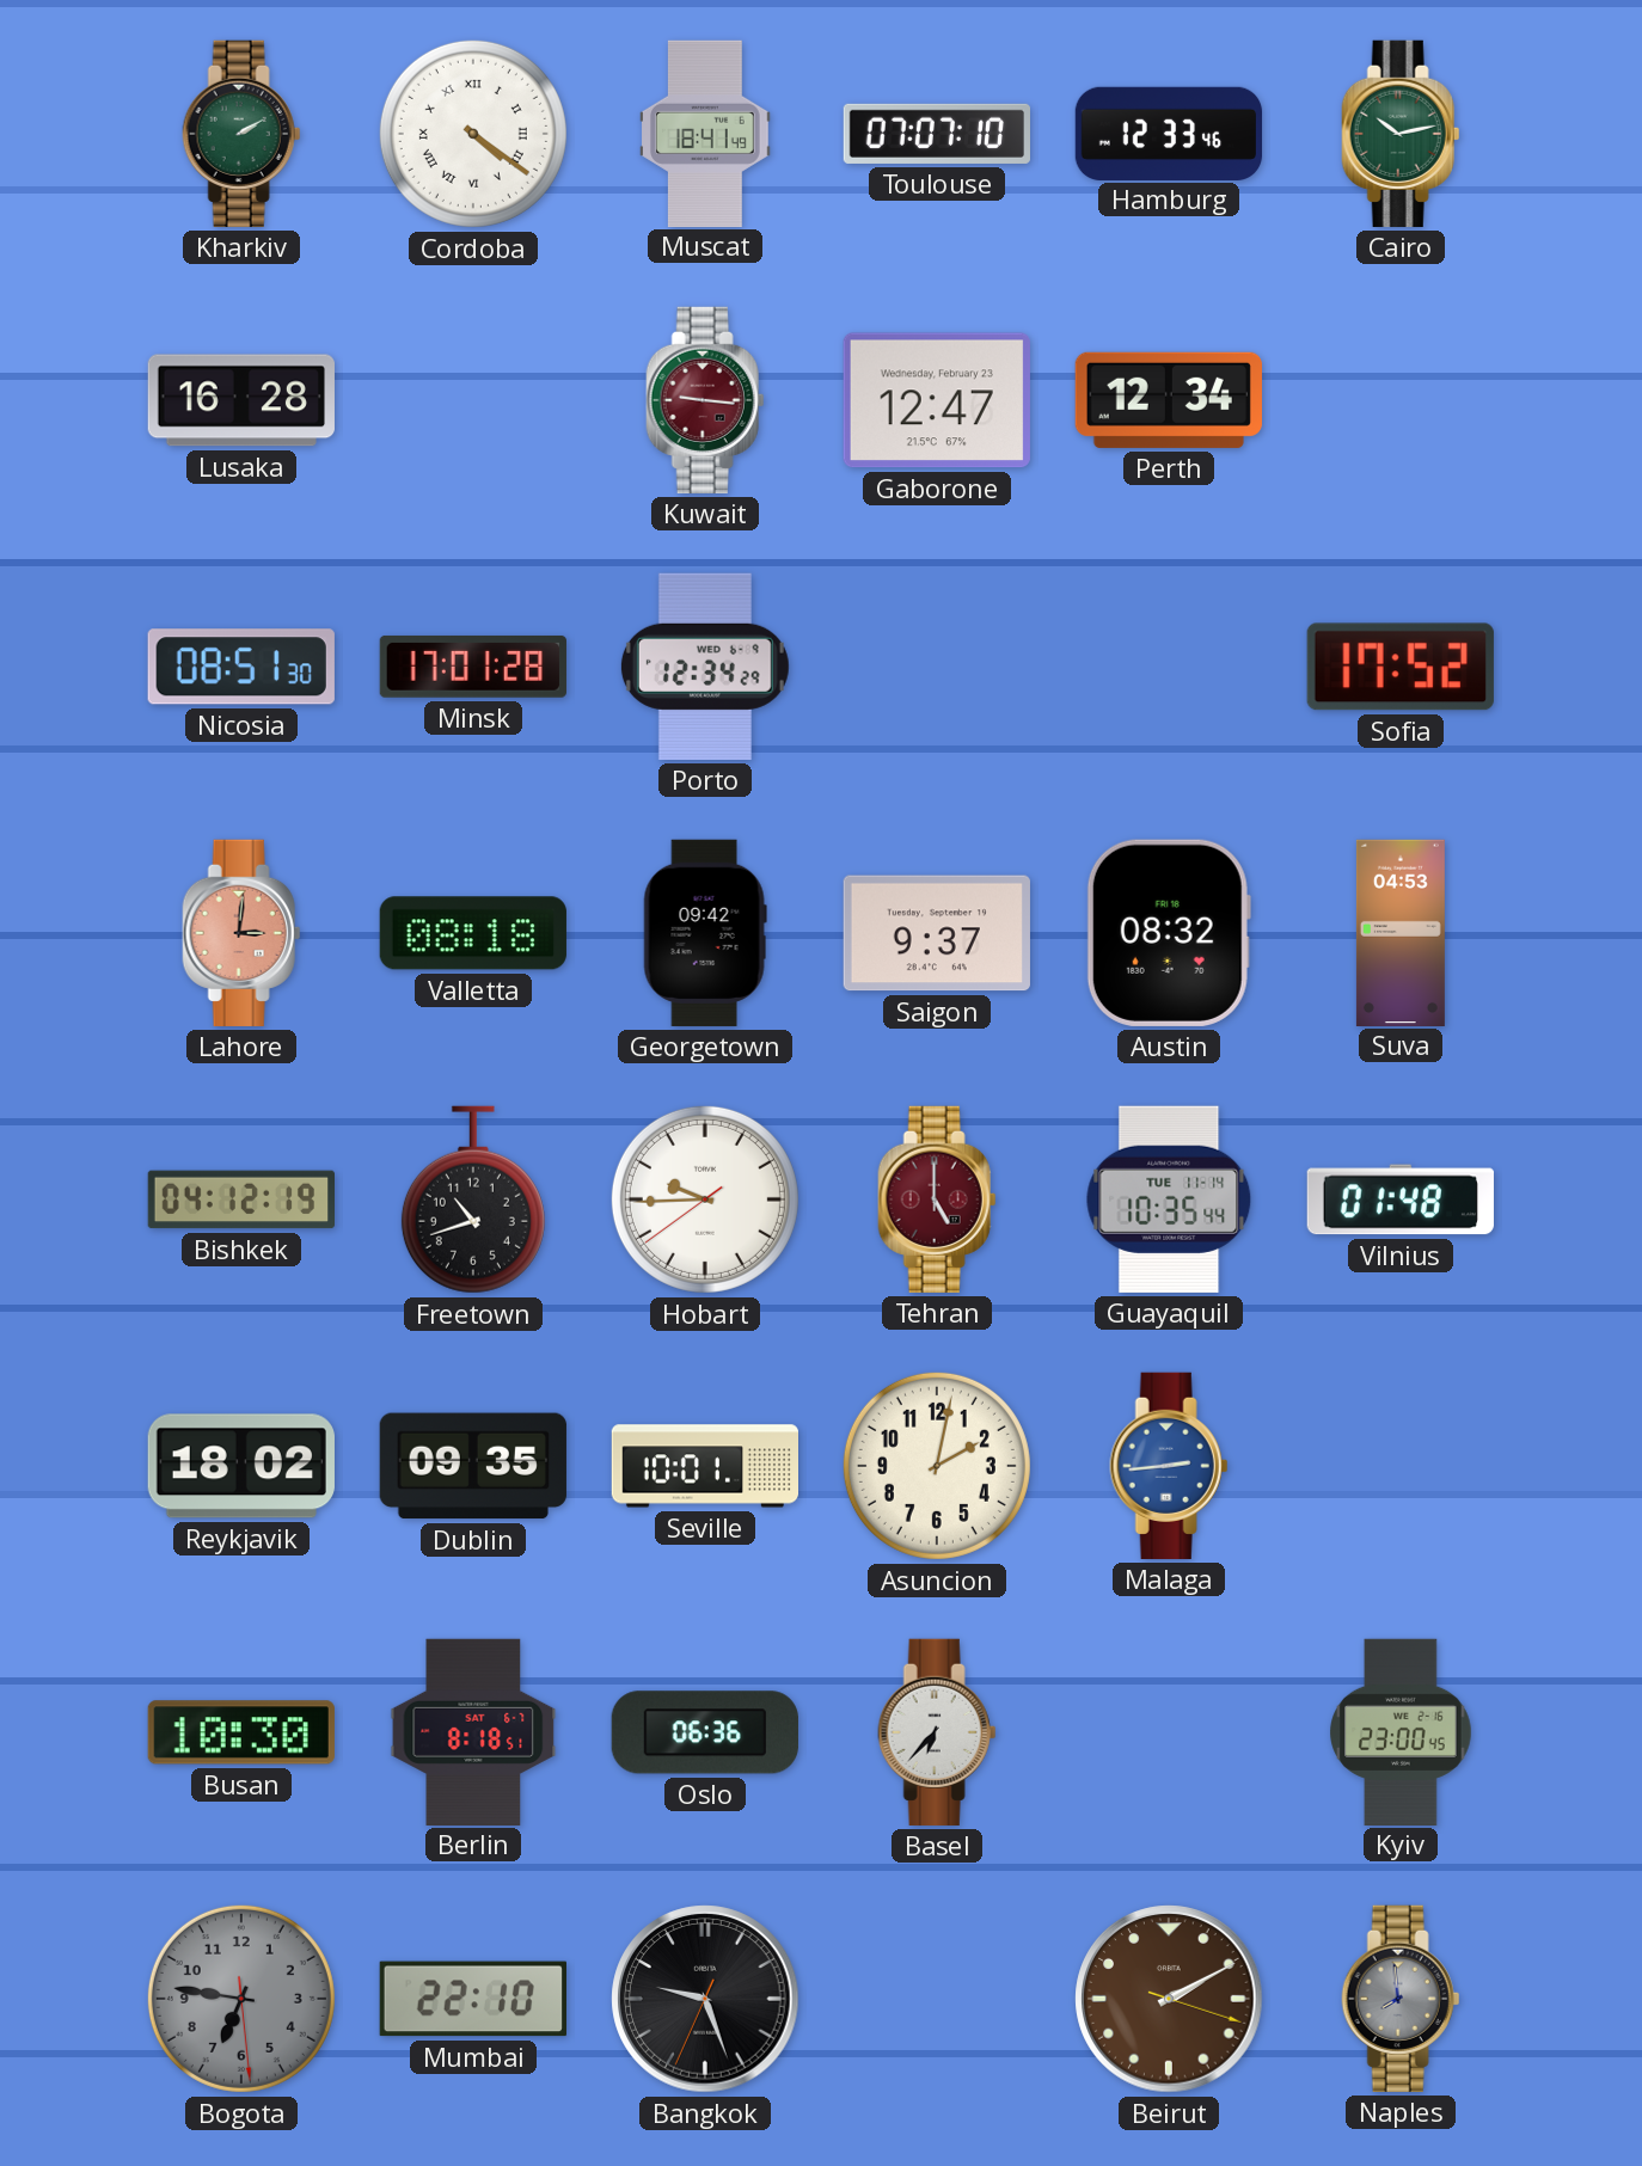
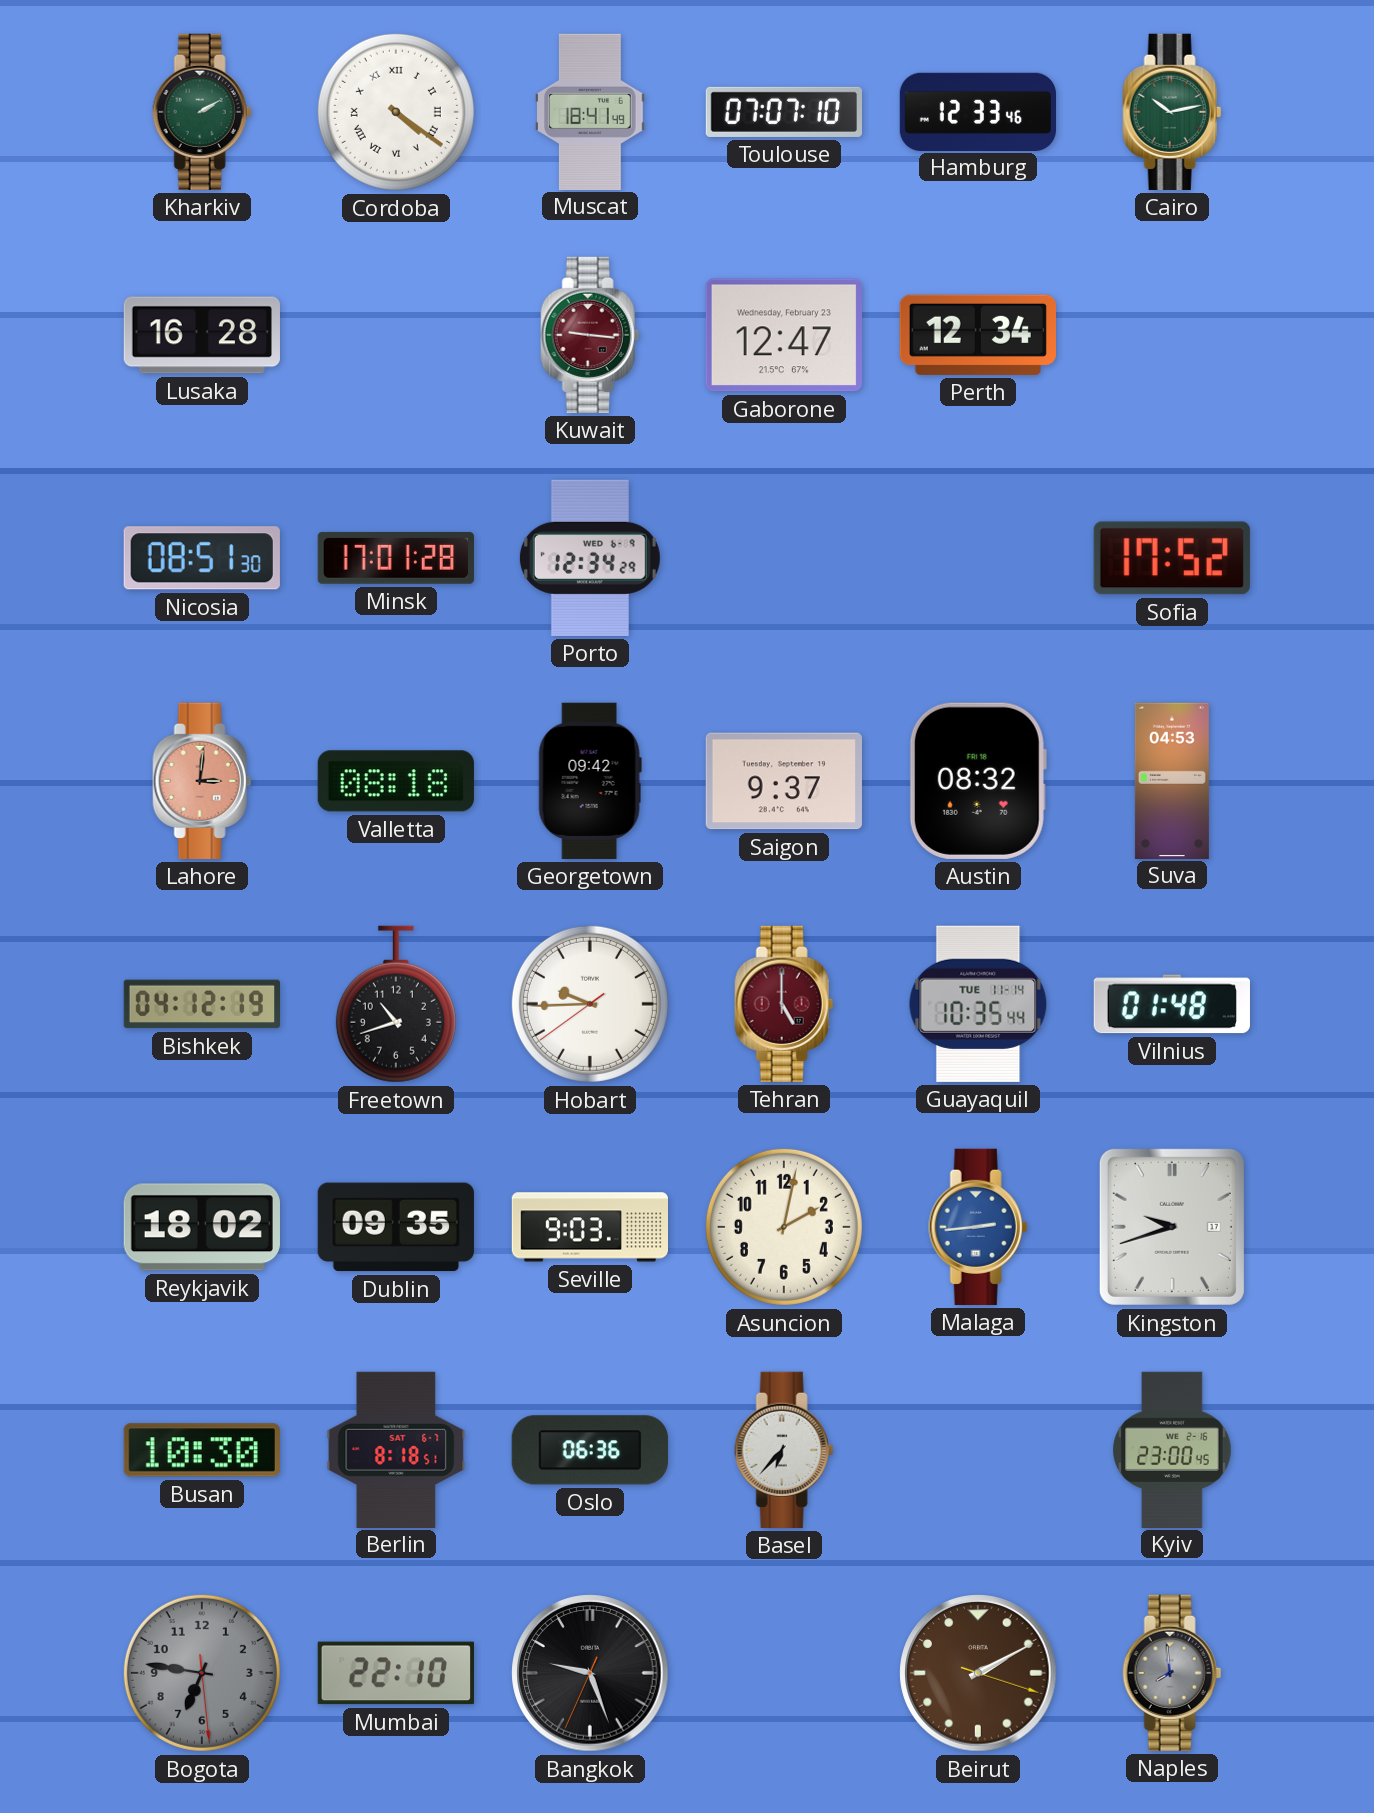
Seville: 10:01 -> 9:03
Kingston: none -> 9:42
